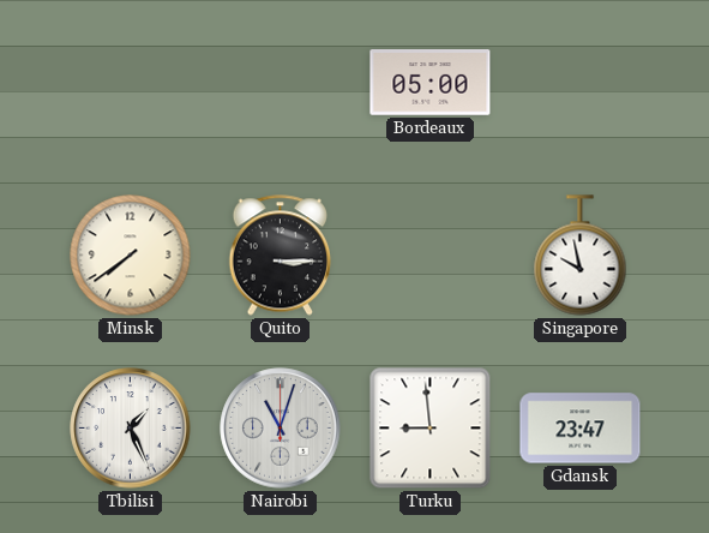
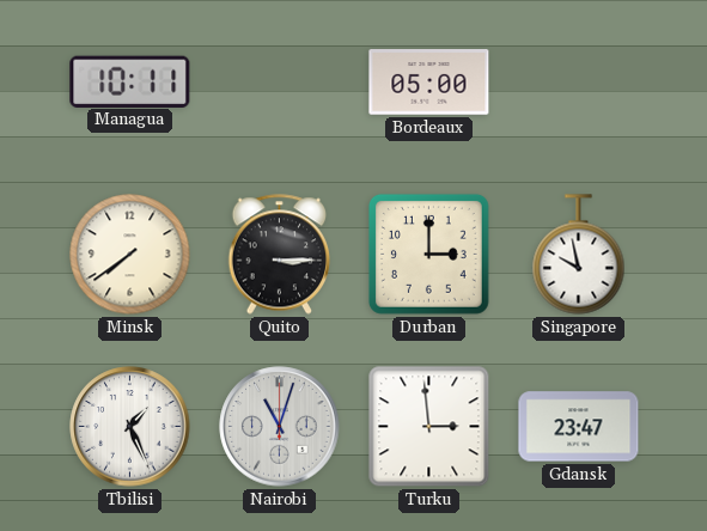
Managua: none -> 10:11
Durban: none -> 3:00
Turku: 8:59 -> 2:59
